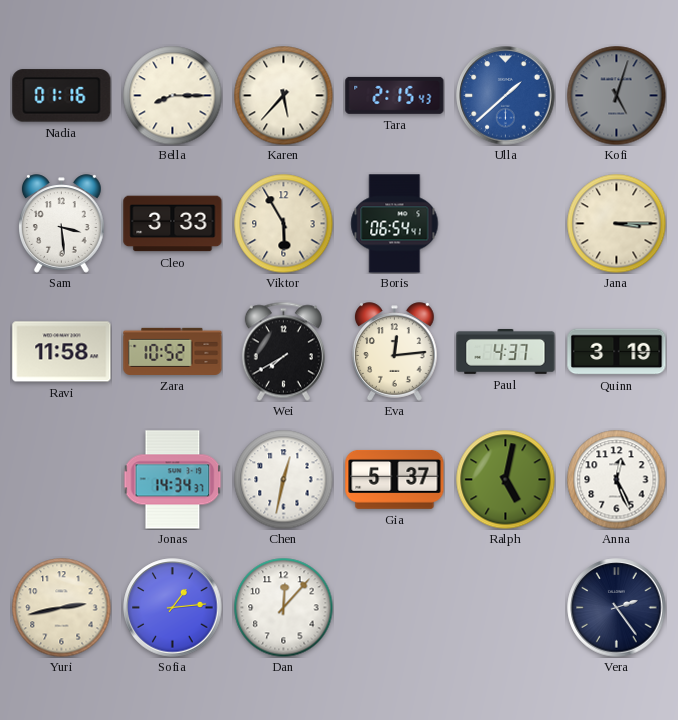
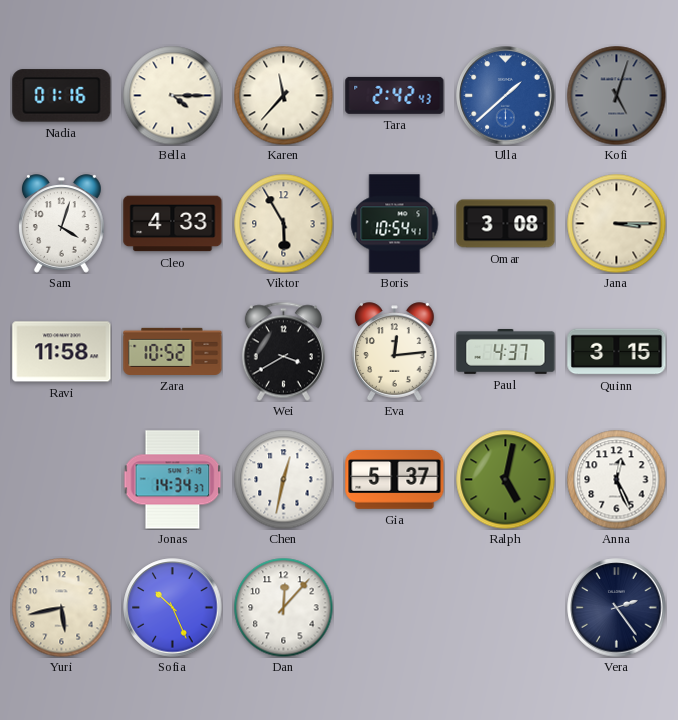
Bella: 8:15 -> 4:15
Karen: 5:37 -> 11:37
Tara: 2:15 -> 2:42
Sam: 3:29 -> 4:03
Cleo: 3:33 -> 4:33
Boris: 06:54 -> 10:54
Omar: none -> 3:08
Wei: 7:40 -> 3:40
Quinn: 3:19 -> 3:15
Yuri: 2:43 -> 5:43
Sofia: 1:14 -> 10:26
